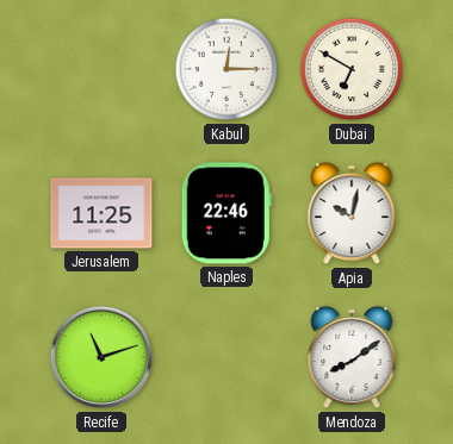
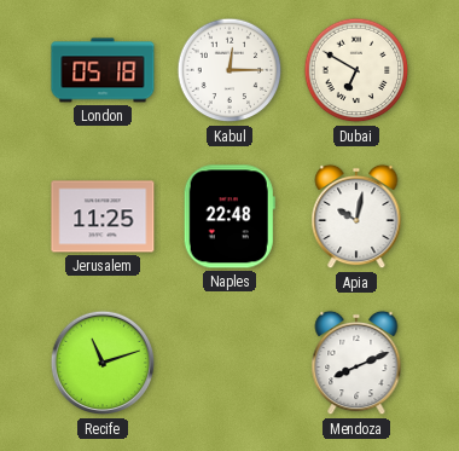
London: none -> 05:18
Naples: 22:46 -> 22:48
Mendoza: 8:09 -> 8:11
